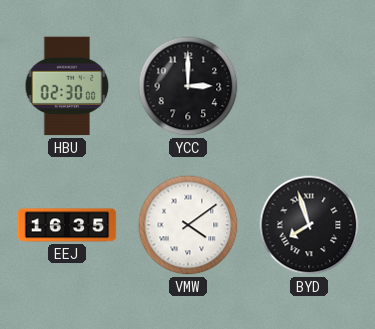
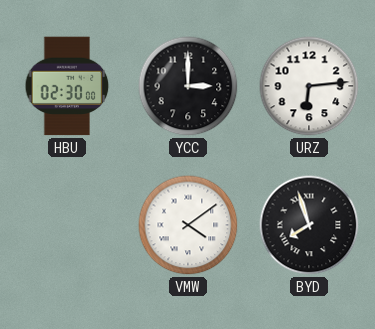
URZ: none -> 6:14
EEJ: 16:35 -> none
